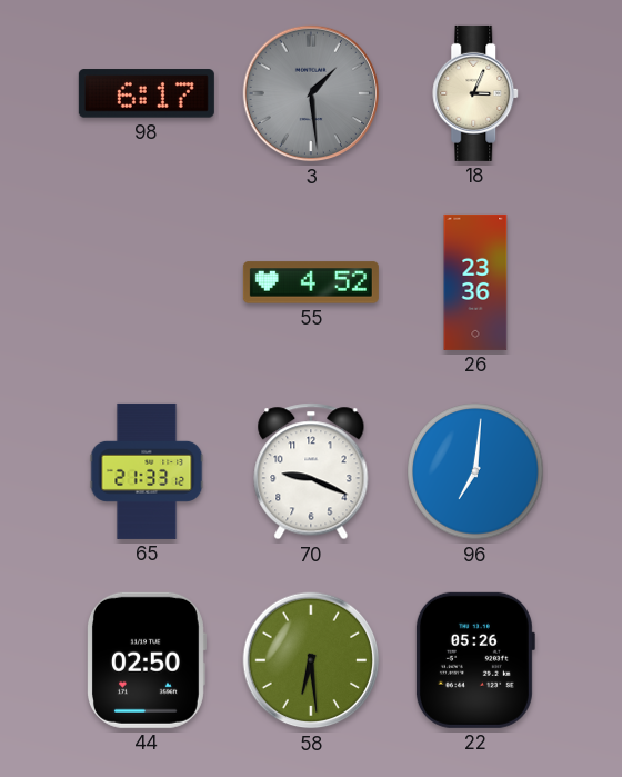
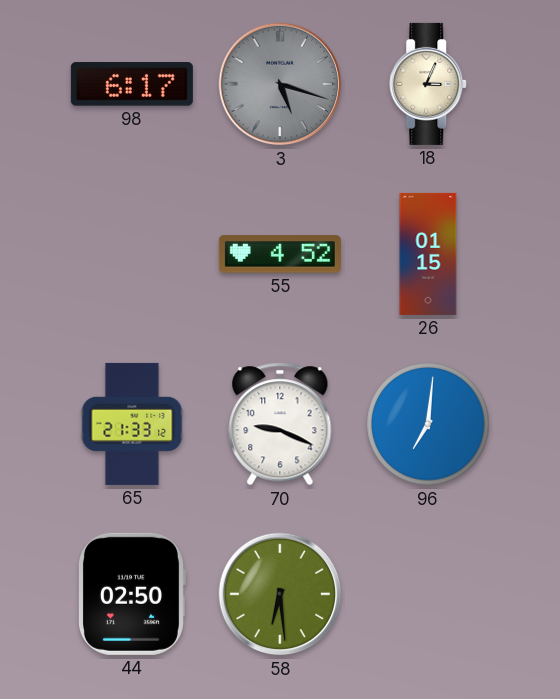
3: 1:29 -> 5:18
26: 23:36 -> 01:15
22: 05:26 -> none
